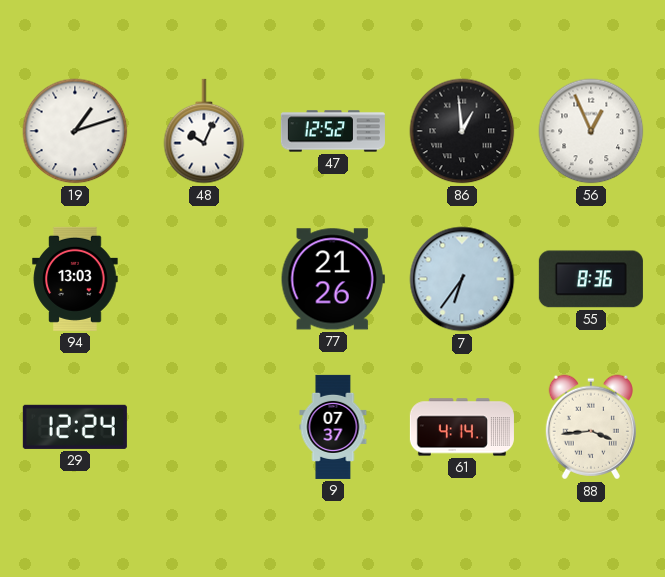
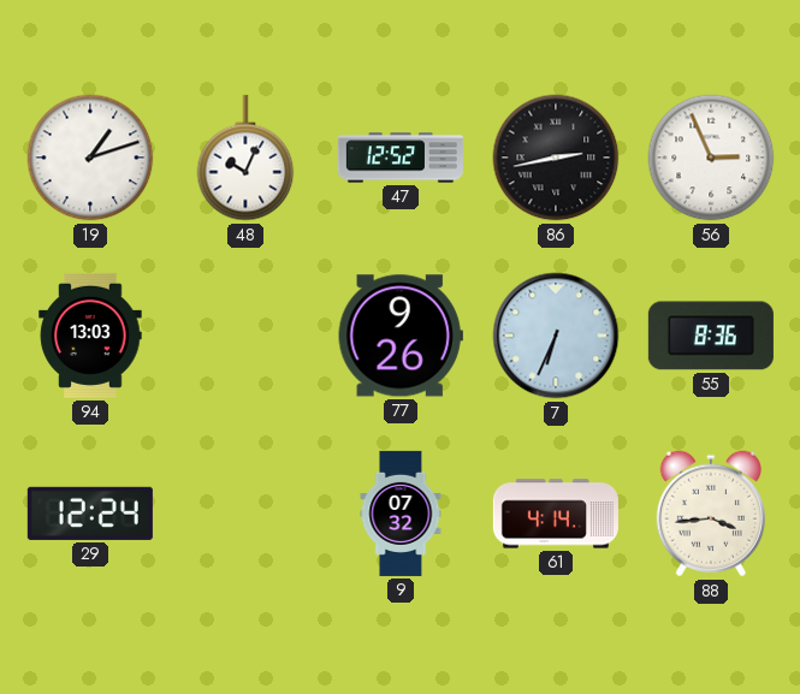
86: 12:59 -> 2:43
56: 12:56 -> 2:56
77: 21:26 -> 9:26
7: 6:36 -> 6:34
9: 07:37 -> 07:32
